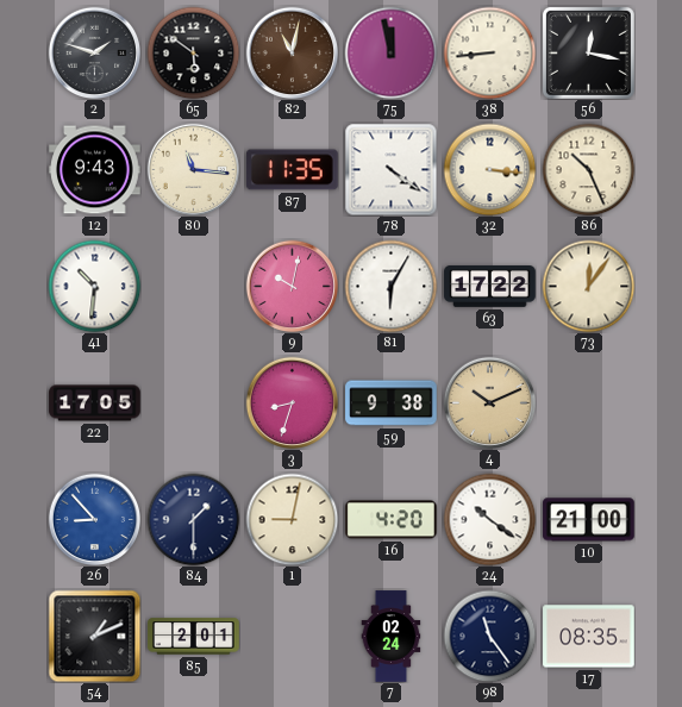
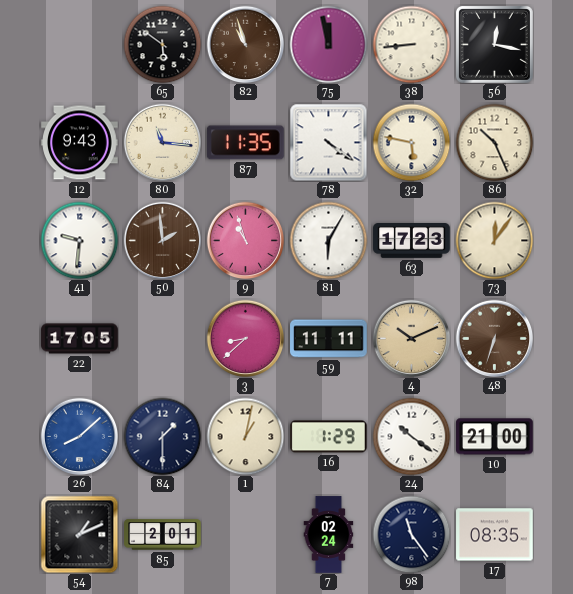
2: 1:48 -> none
82: 11:02 -> 10:57
32: 3:16 -> 5:47
41: 10:31 -> 9:31
50: none -> 1:59
9: 10:02 -> 10:57
63: 17:22 -> 17:23
3: 8:33 -> 8:38
59: 9:38 -> 11:11
48: none -> 6:33
26: 8:53 -> 8:08
1: 9:02 -> 1:02
16: 4:20 -> 1:29
